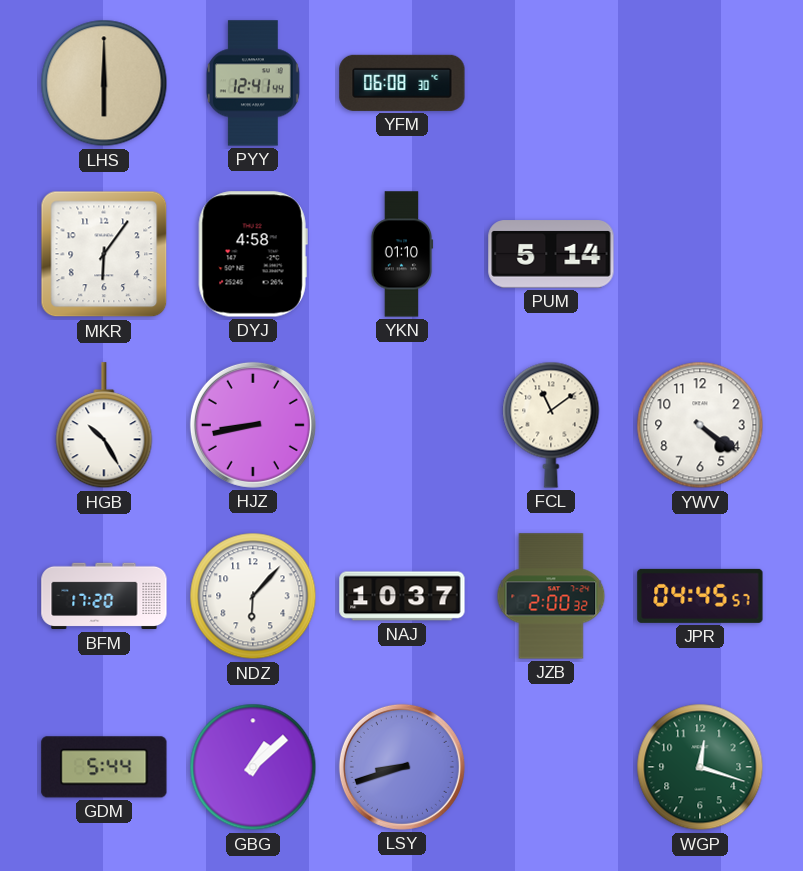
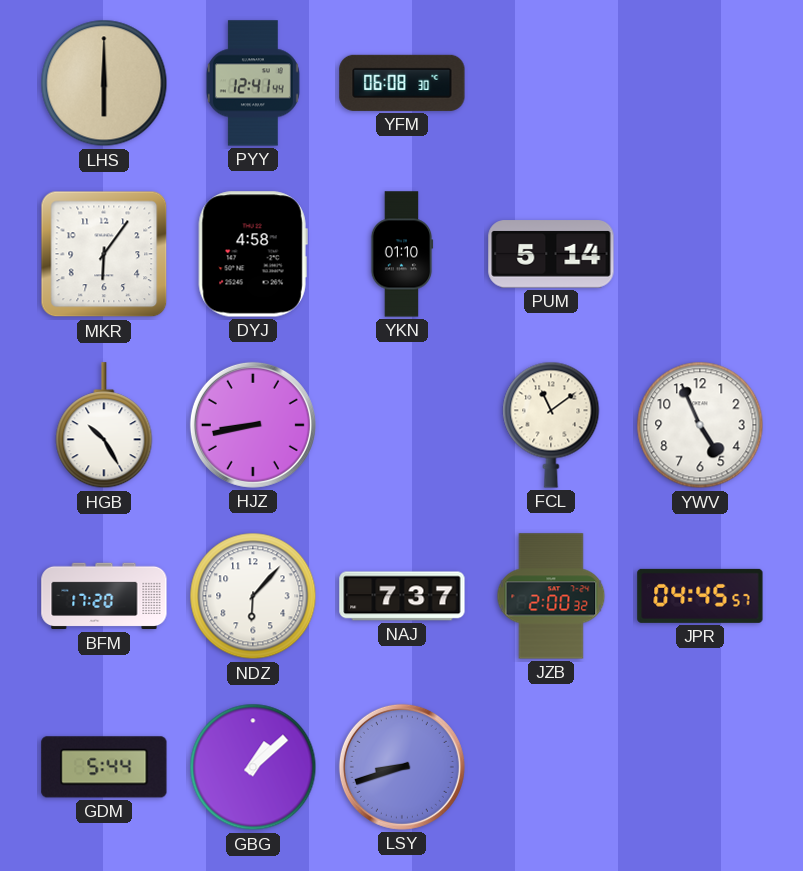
YWV: 4:21 -> 4:56
NAJ: 10:37 -> 7:37
WGP: 12:18 -> none
